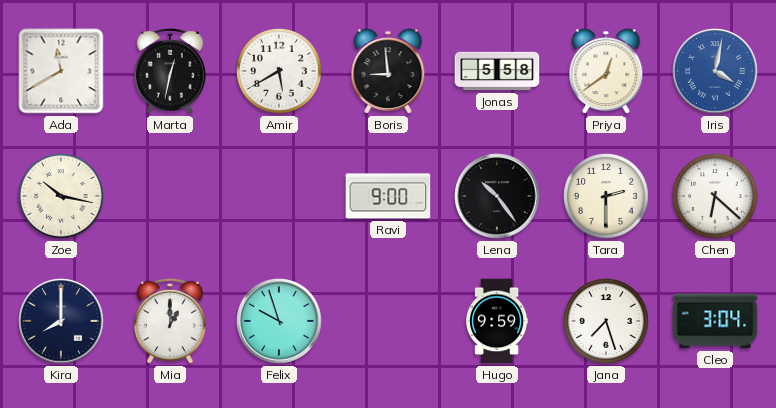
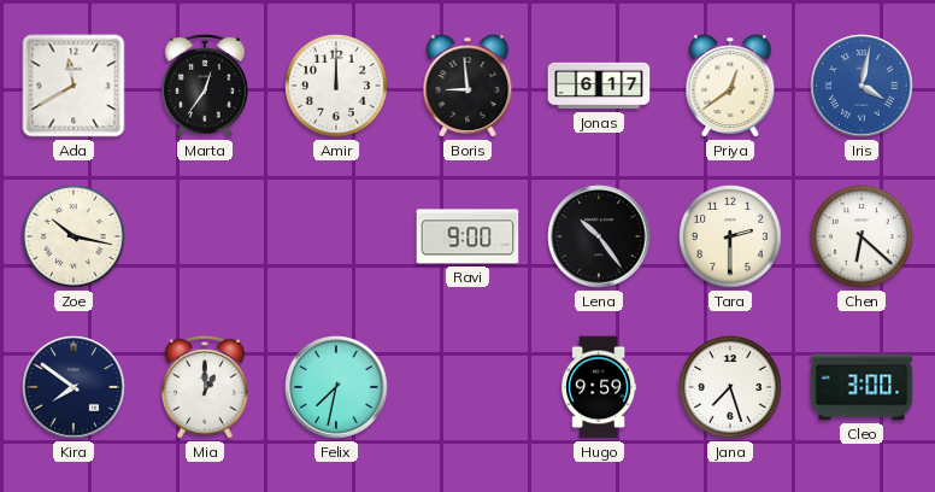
Marta: 12:32 -> 12:36
Amir: 5:40 -> 12:00
Jonas: 5:58 -> 6:17
Kira: 8:00 -> 7:51
Felix: 9:57 -> 7:32
Cleo: 3:04 -> 3:00
